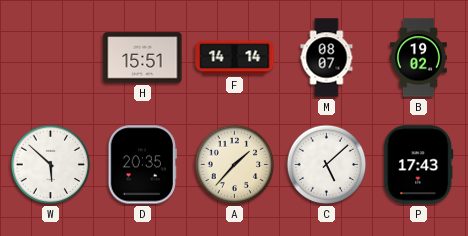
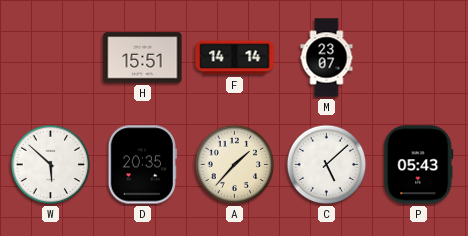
M: 08:07 -> 23:07
B: 19:02 -> none
P: 17:43 -> 05:43
